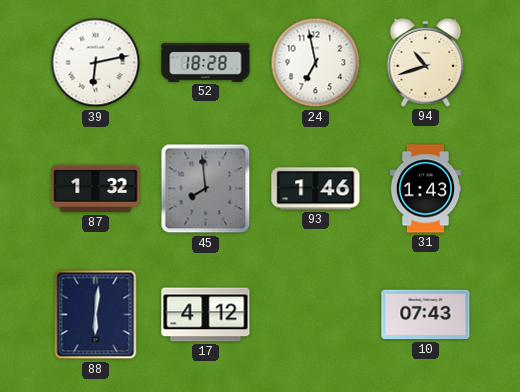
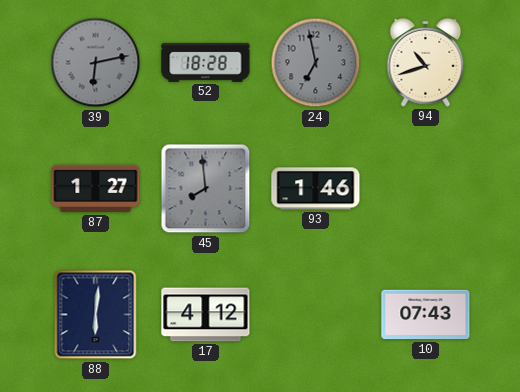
39 dial: white -> grey
24 dial: white -> grey
87: 1:32 -> 1:27
31: 1:43 -> none
